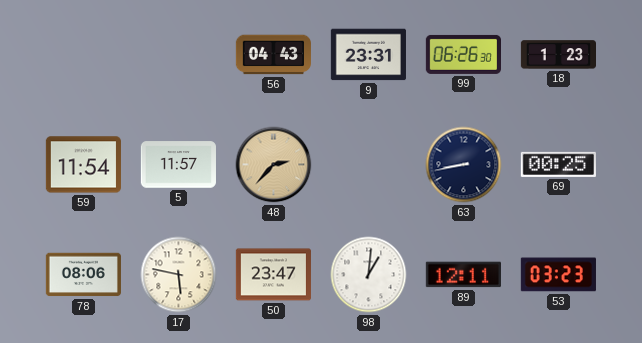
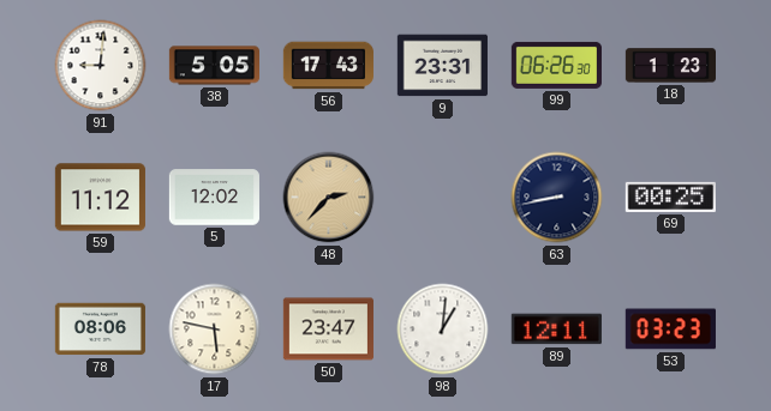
91: none -> 9:01
38: none -> 5:05
56: 04:43 -> 17:43
59: 11:54 -> 11:12
5: 11:57 -> 12:02
